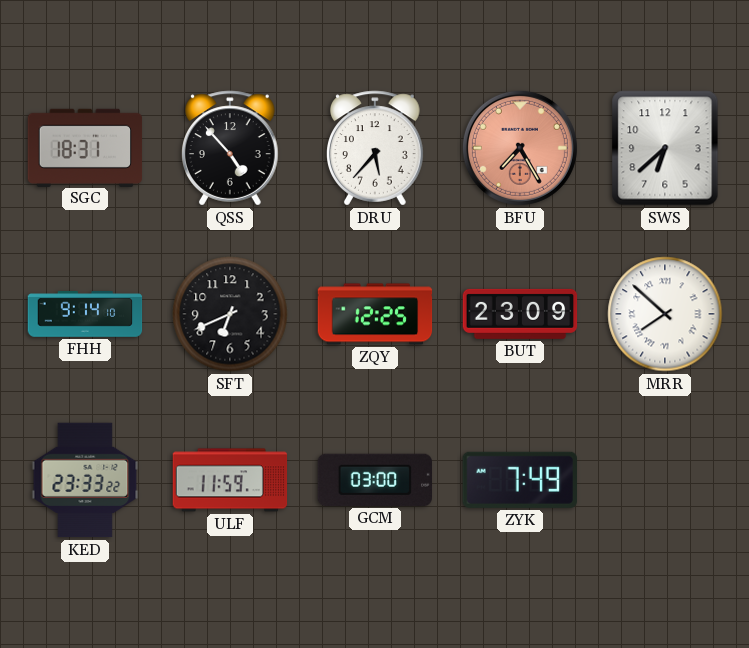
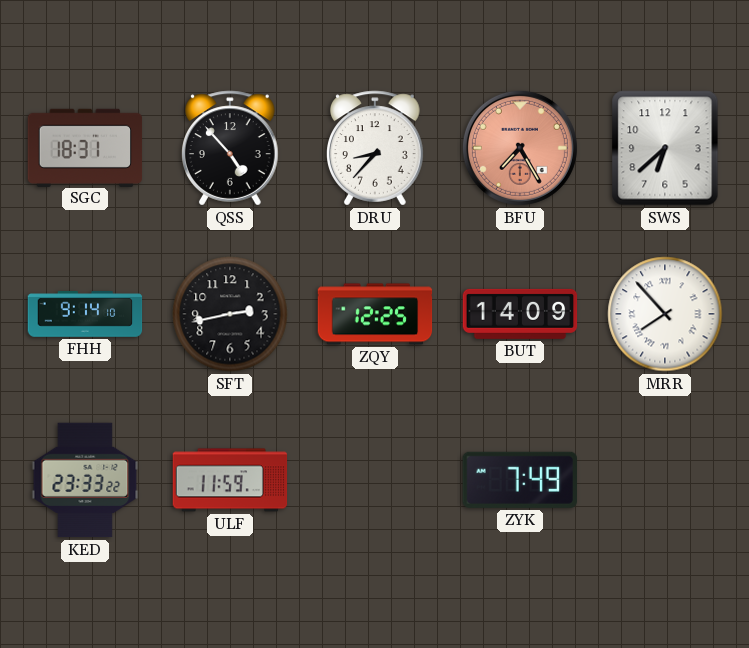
DRU: 5:37 -> 8:37
SFT: 6:41 -> 2:43
BUT: 23:09 -> 14:09
MRR: 7:52 -> 7:53
GCM: 03:00 -> none
